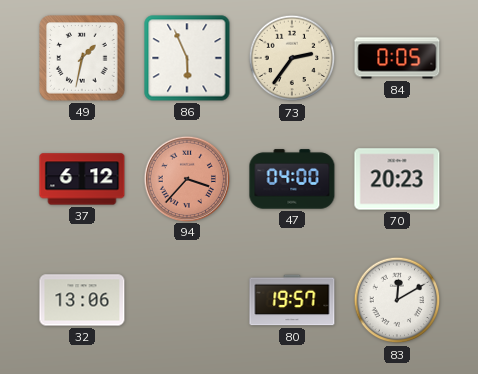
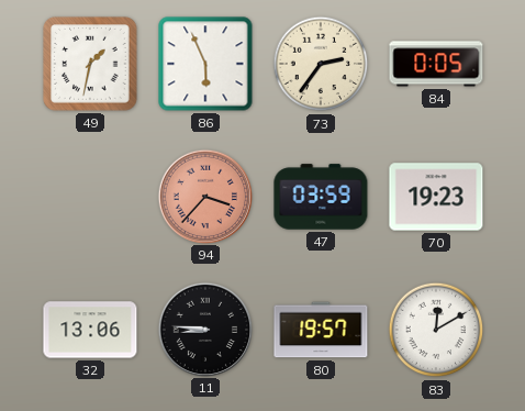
37: 6:12 -> none
47: 04:00 -> 03:59
70: 20:23 -> 19:23
11: none -> 8:46
